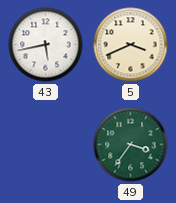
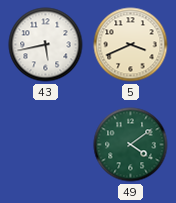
49: 3:36 -> 4:09
